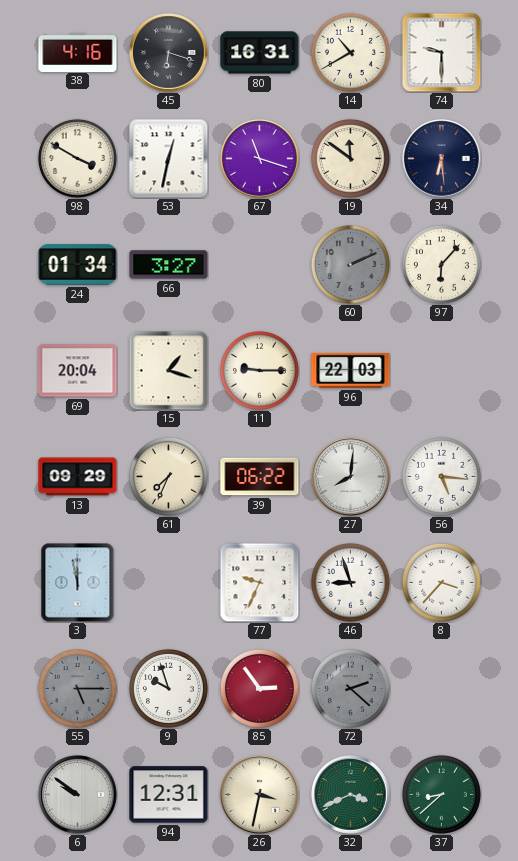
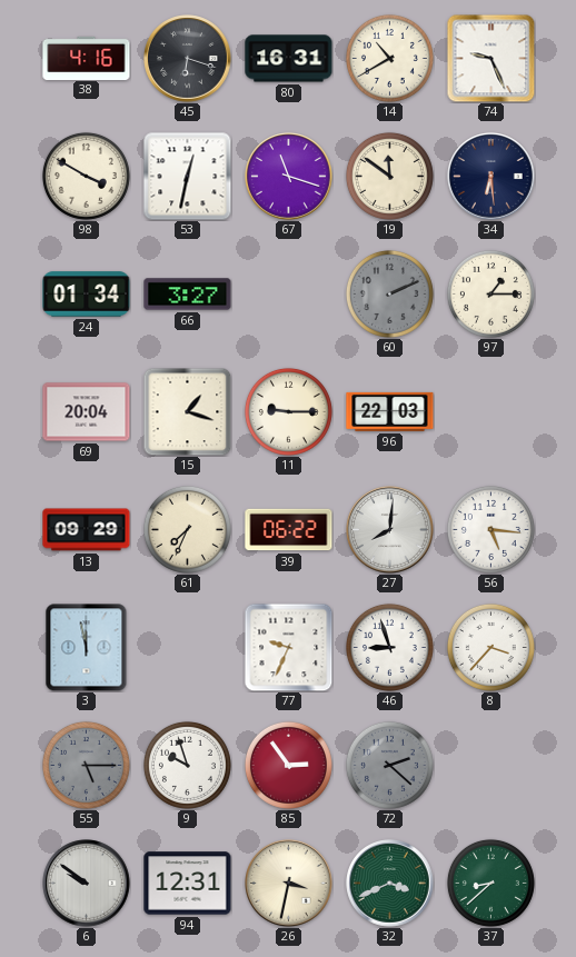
74: 9:30 -> 9:26
97: 6:07 -> 1:15
